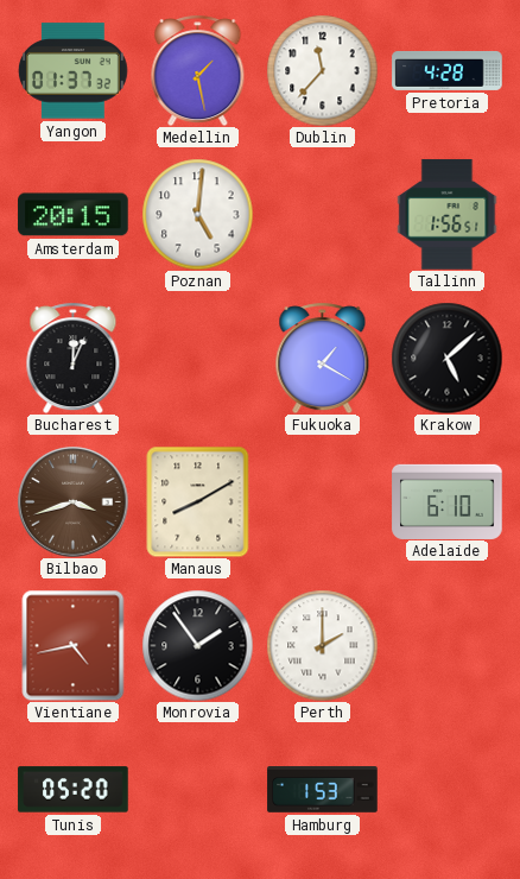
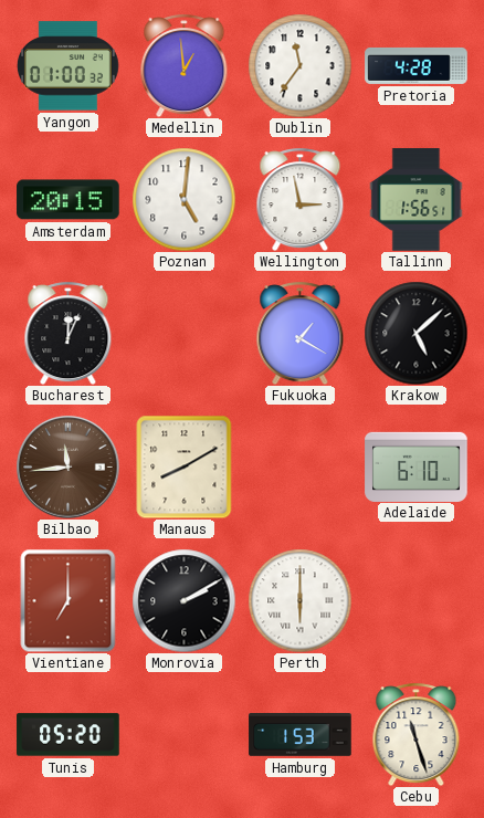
Yangon: 01:37 -> 01:00
Medellin: 1:28 -> 12:59
Dublin: 11:37 -> 11:36
Wellington: none -> 2:58
Bilbao: 3:42 -> 11:44
Vientiane: 4:43 -> 7:00
Monrovia: 1:54 -> 2:10
Perth: 2:00 -> 6:00
Cebu: none -> 11:27
